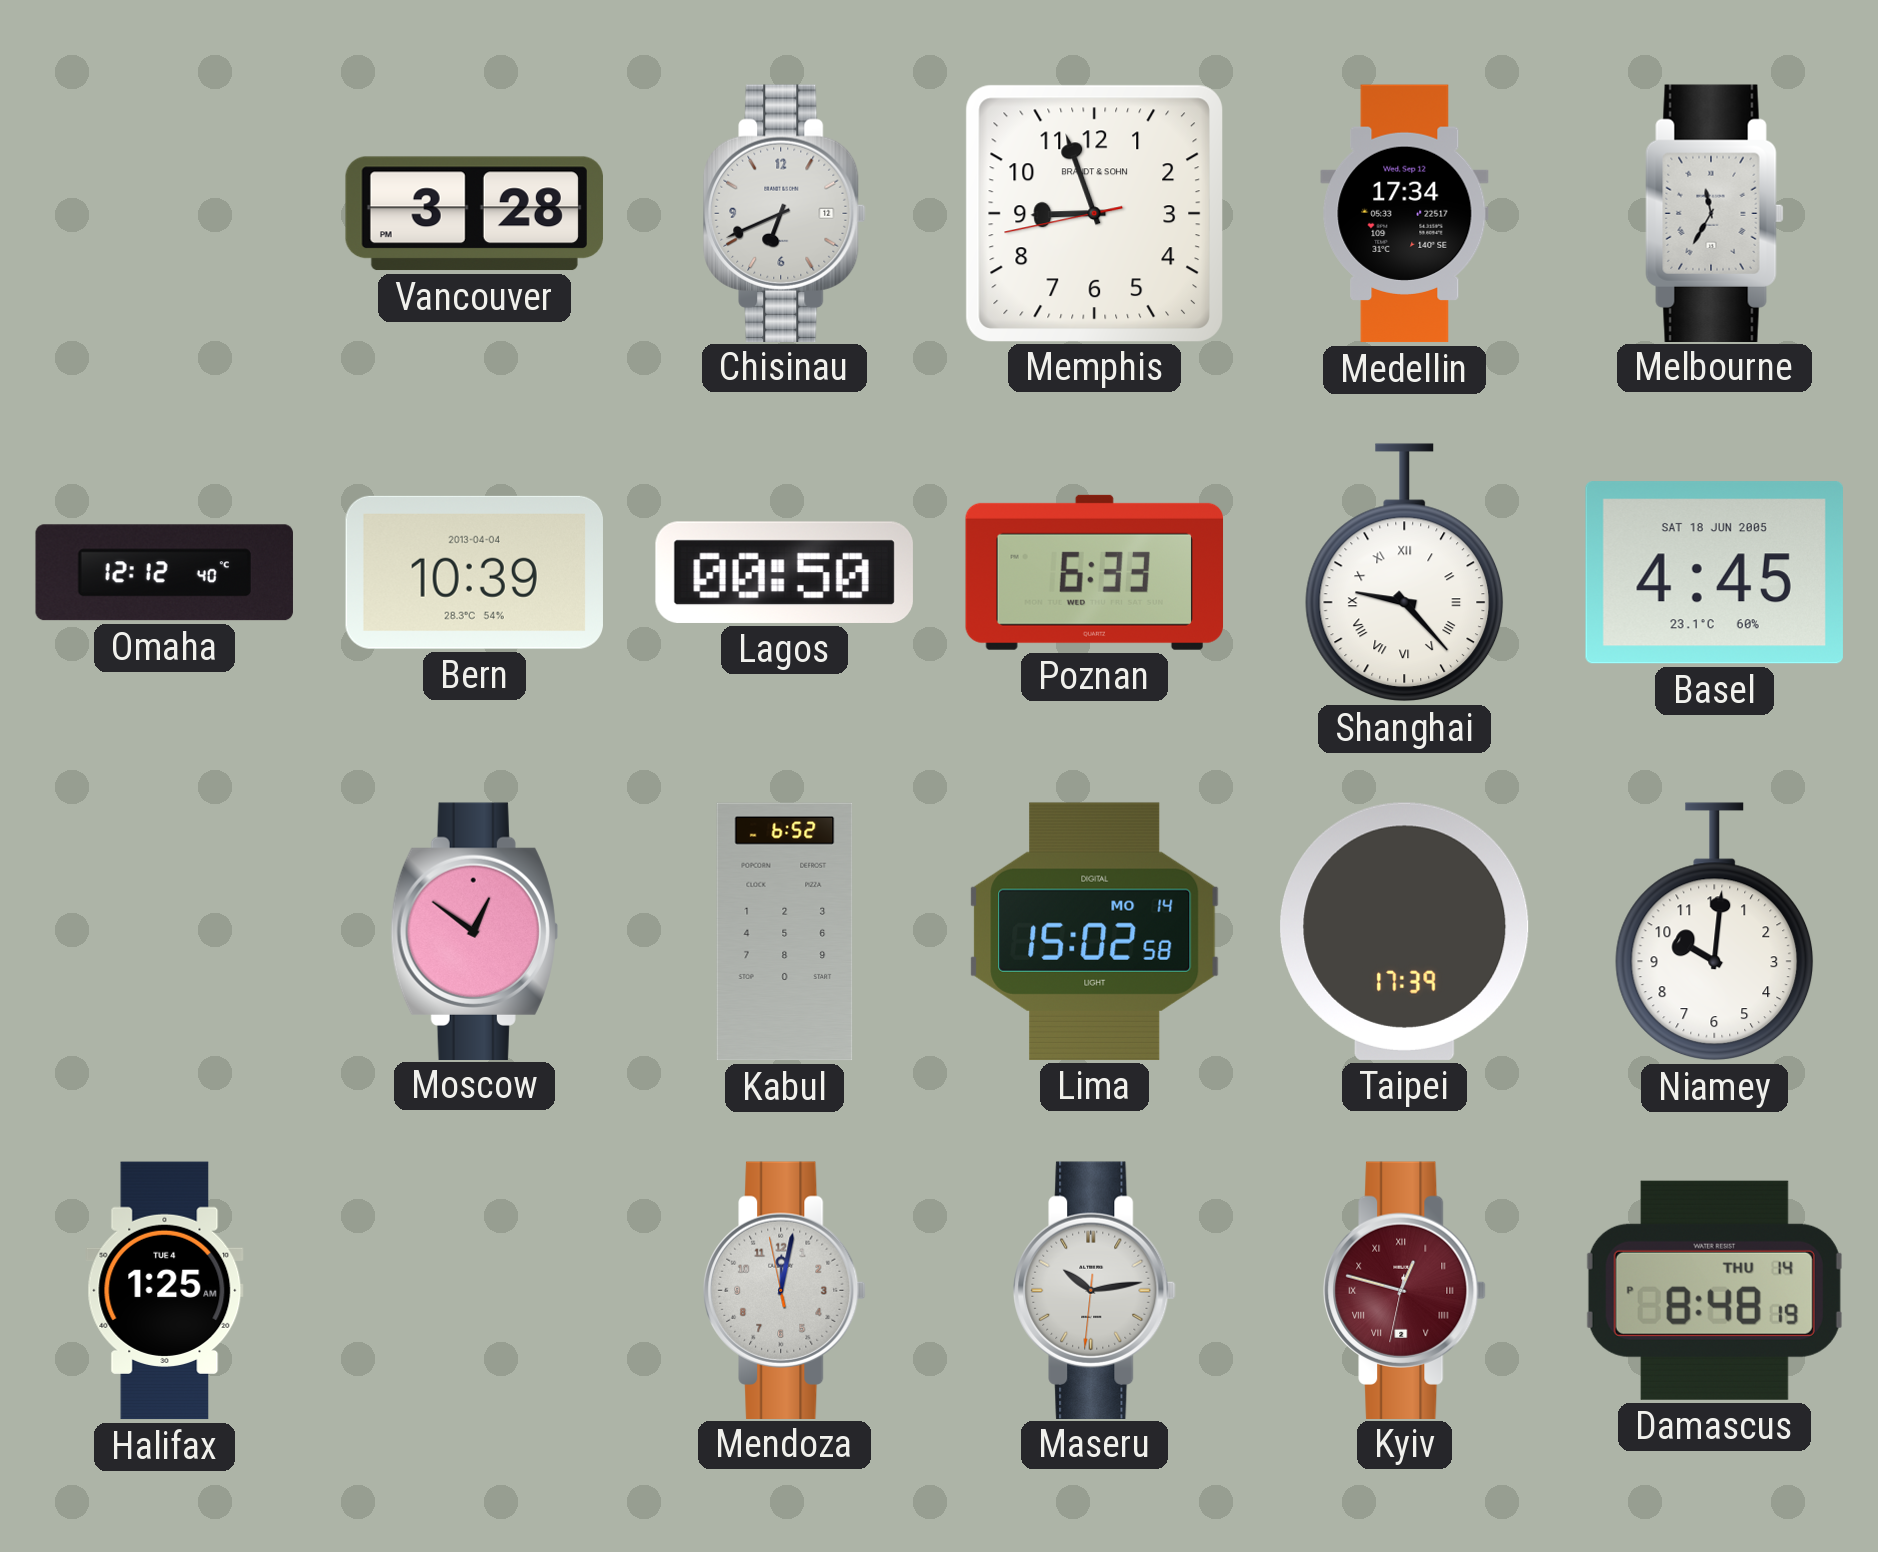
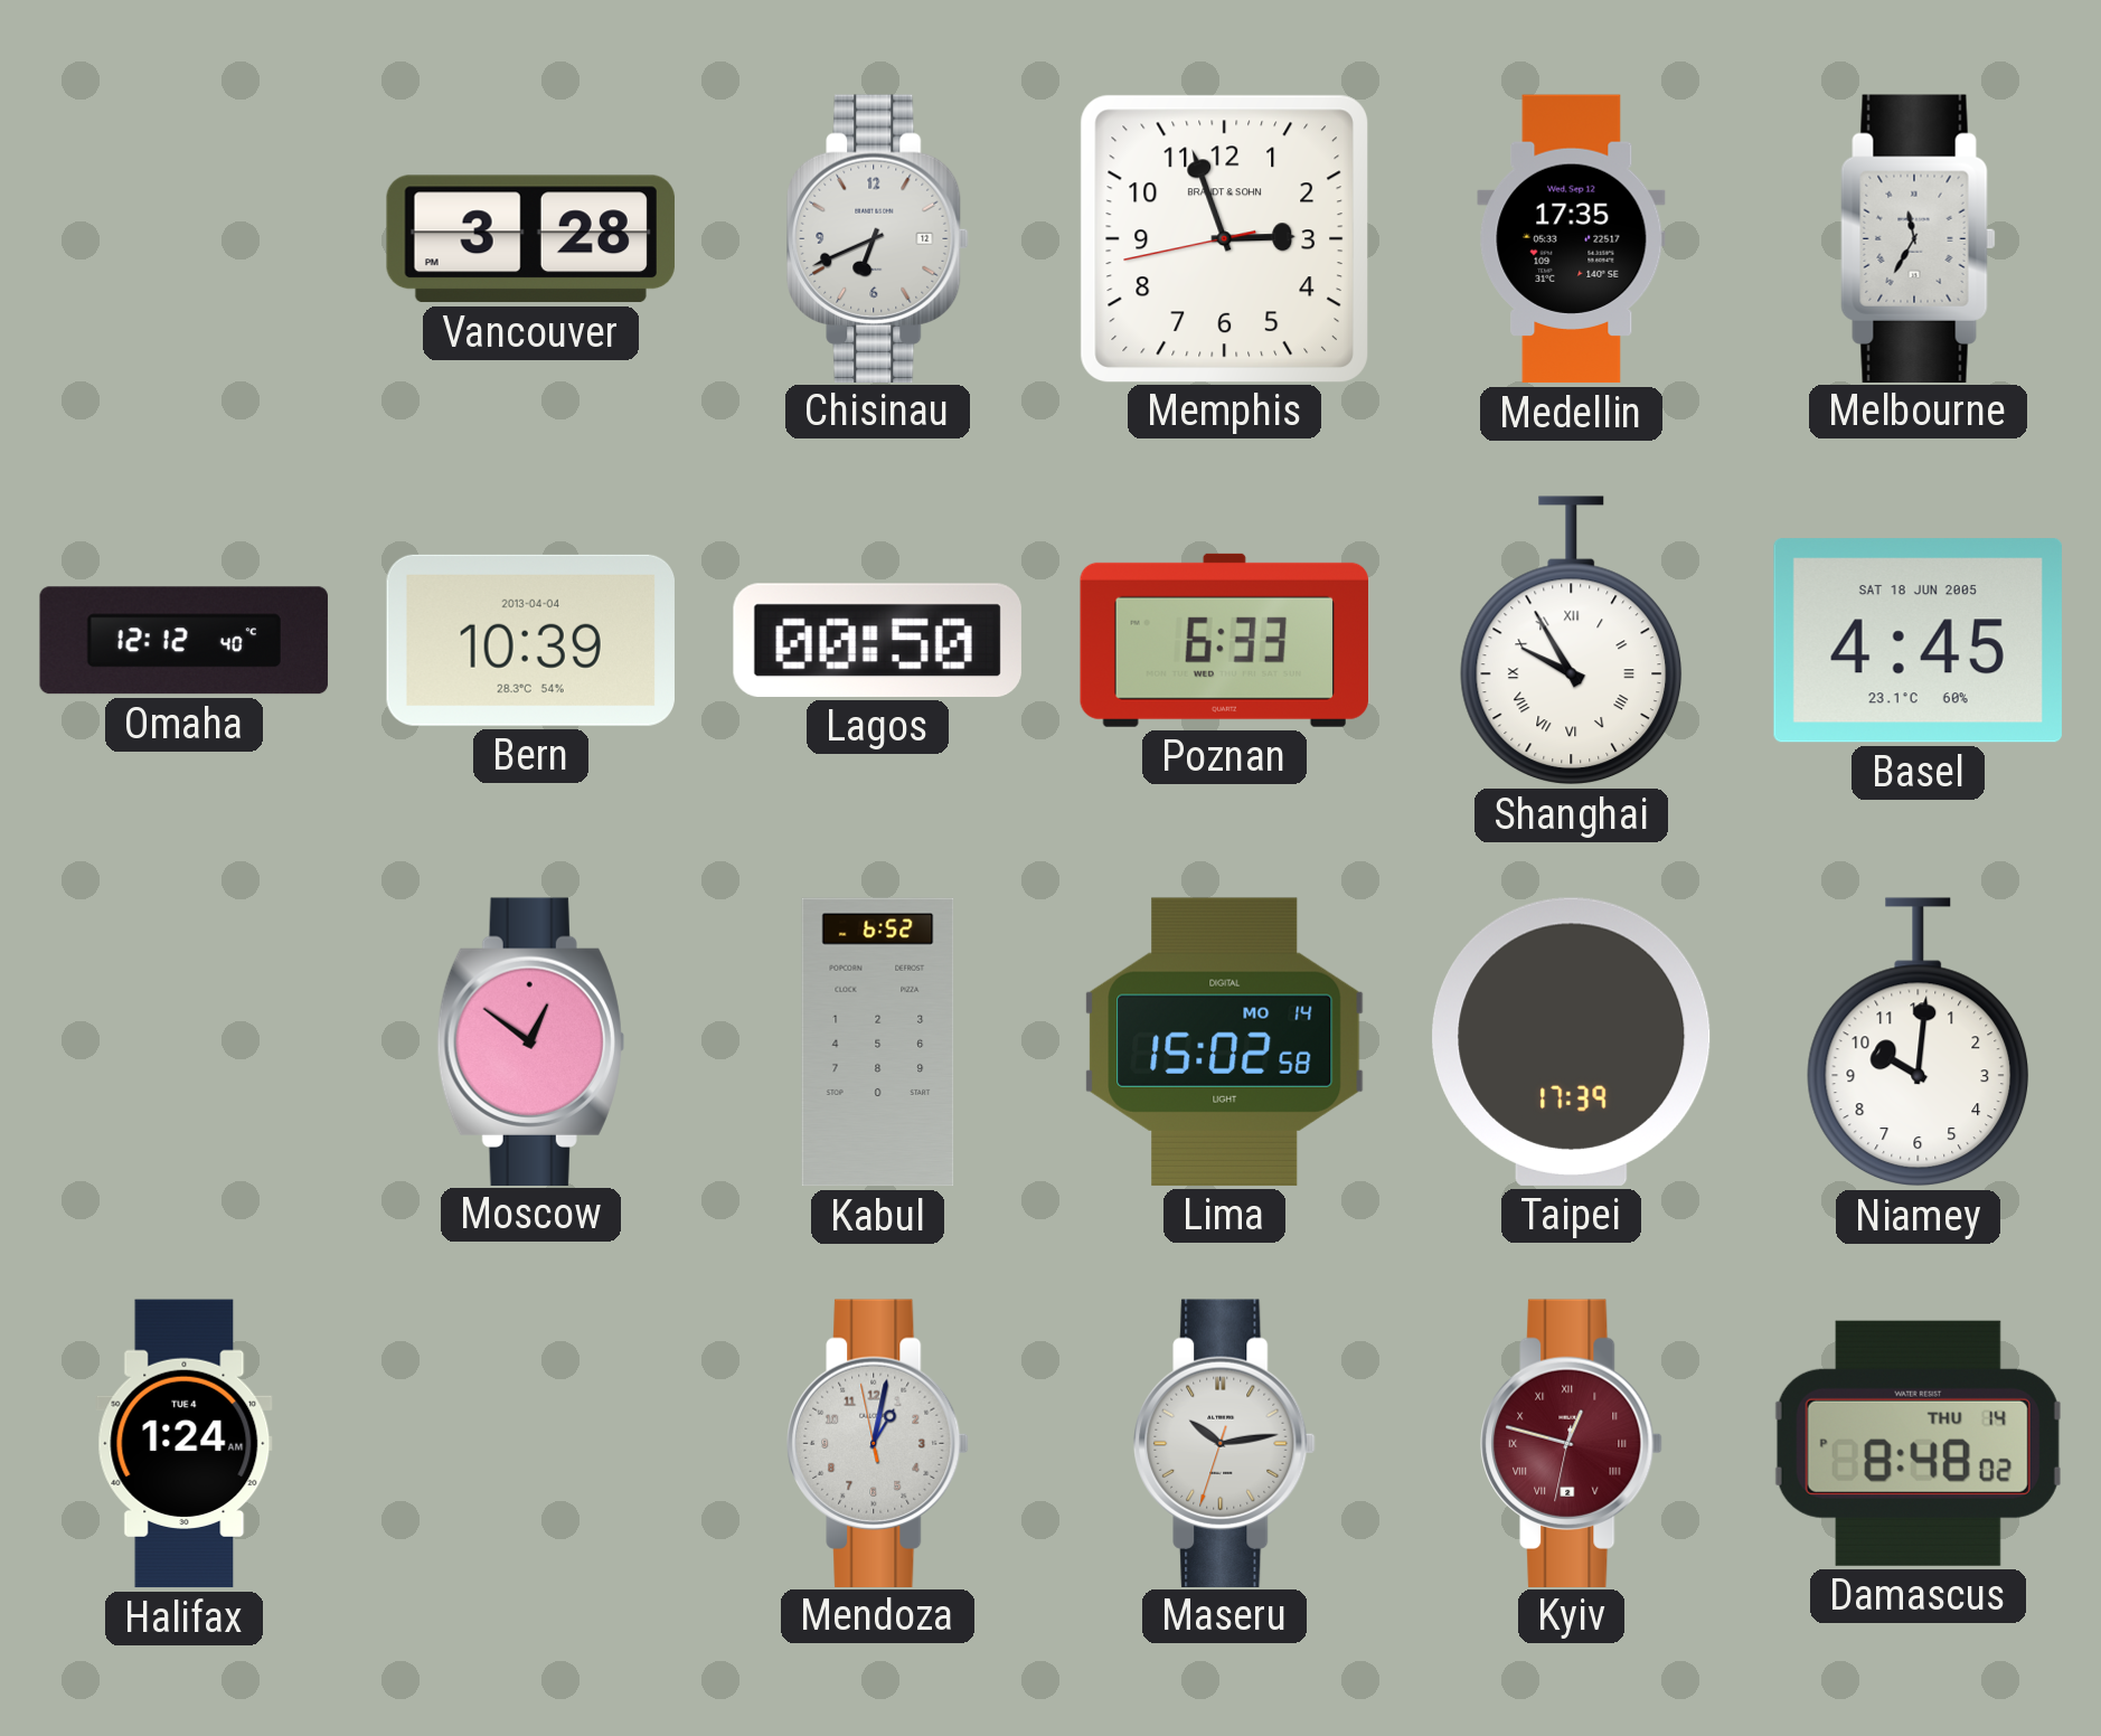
Memphis: 8:56 -> 2:56
Medellin: 17:34 -> 17:35
Shanghai: 9:23 -> 9:55
Halifax: 1:25 -> 1:24
Mendoza: 12:01 -> 1:01
Maseru: 10:13:31 -> 10:13:33
Damascus: 8:48:19 PM -> 8:48:02 PM
